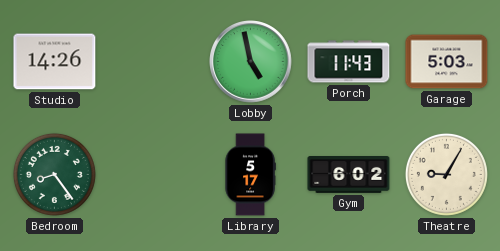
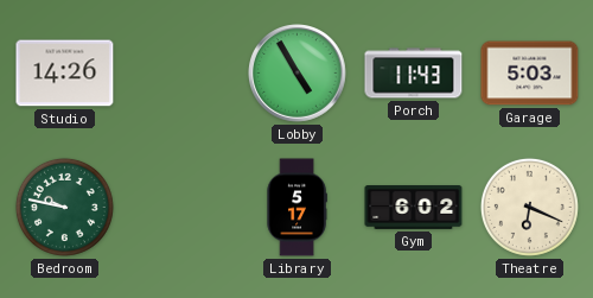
Lobby: 4:58 -> 4:55
Bedroom: 8:24 -> 9:47
Theatre: 9:05 -> 6:19
